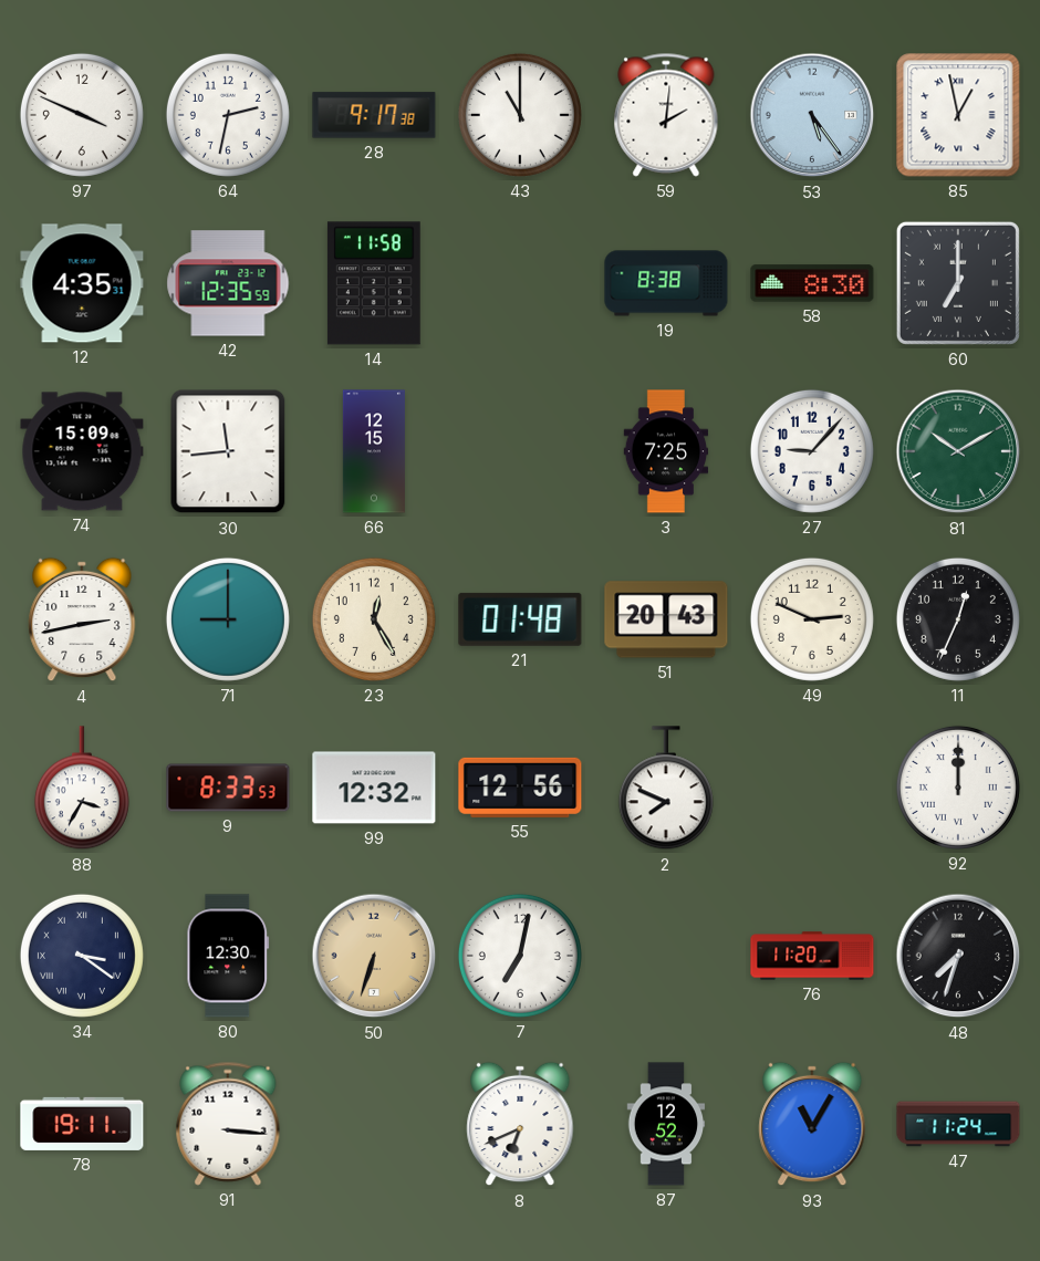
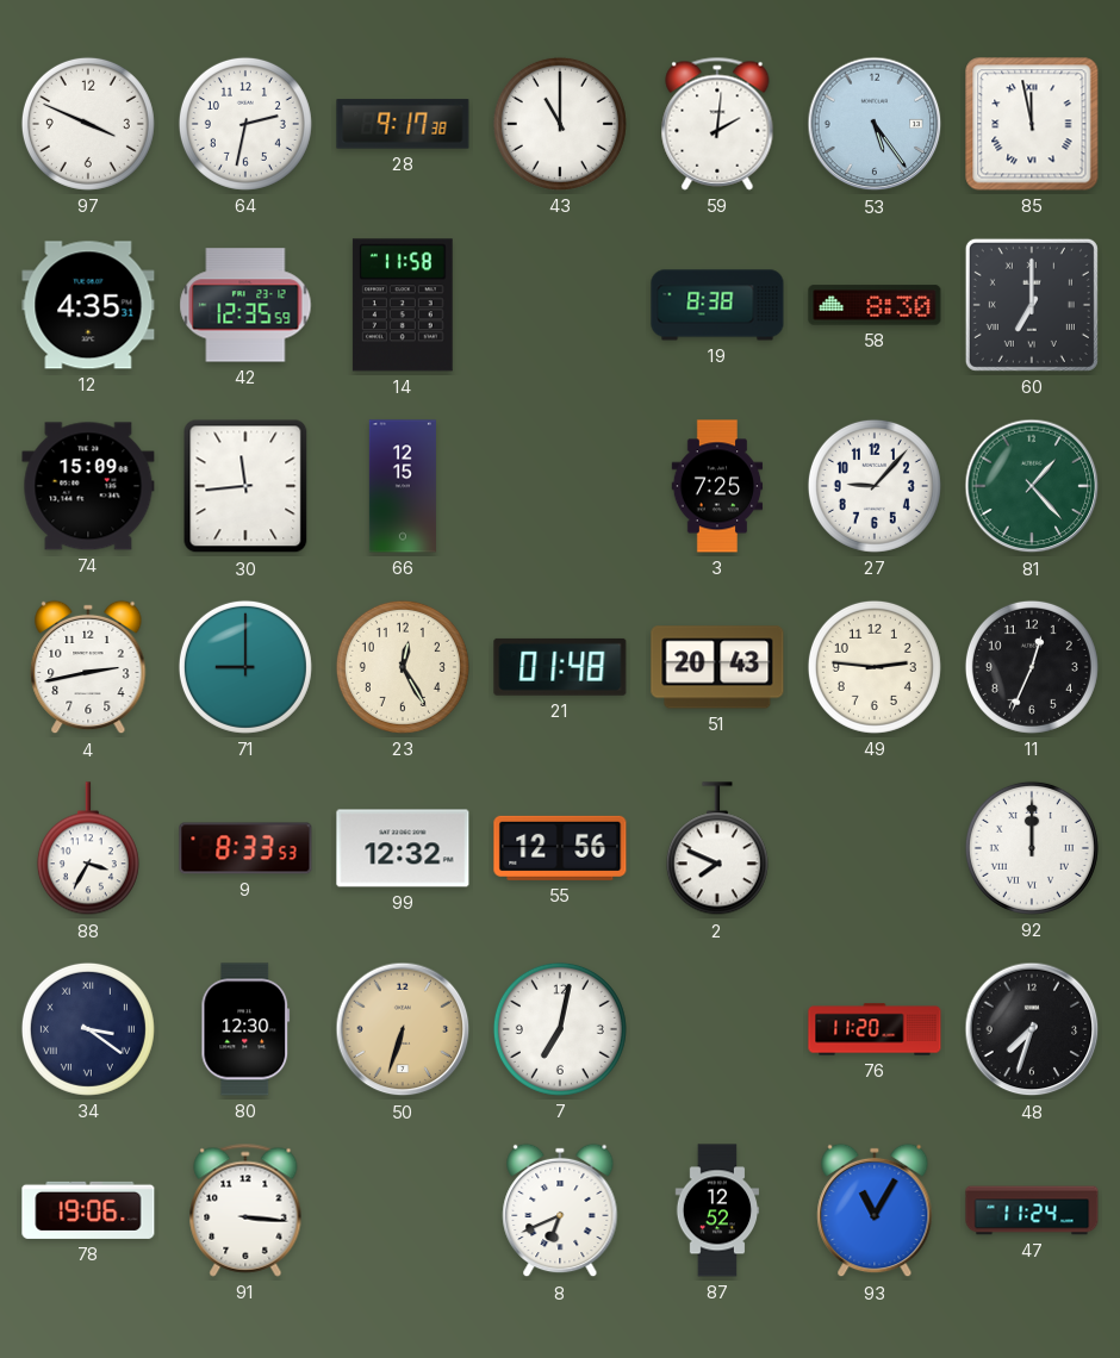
85: 12:58 -> 11:58
81: 10:10 -> 1:23
49: 2:49 -> 2:46
78: 19:11 -> 19:06
